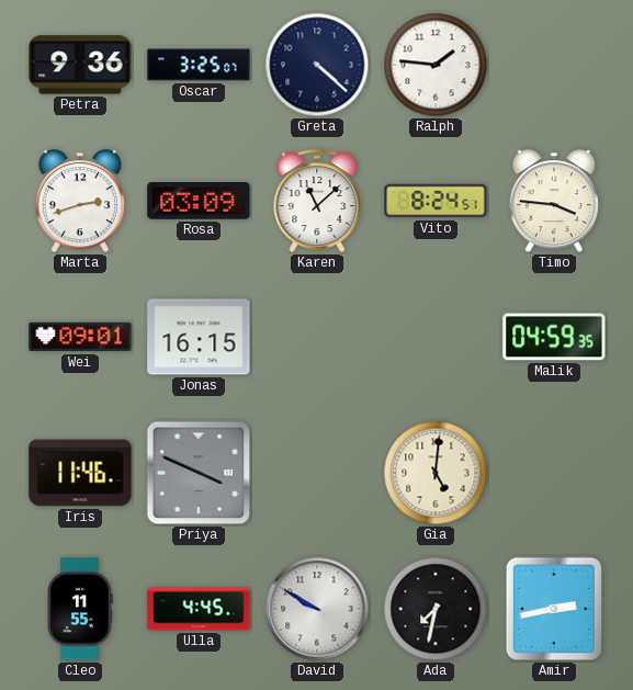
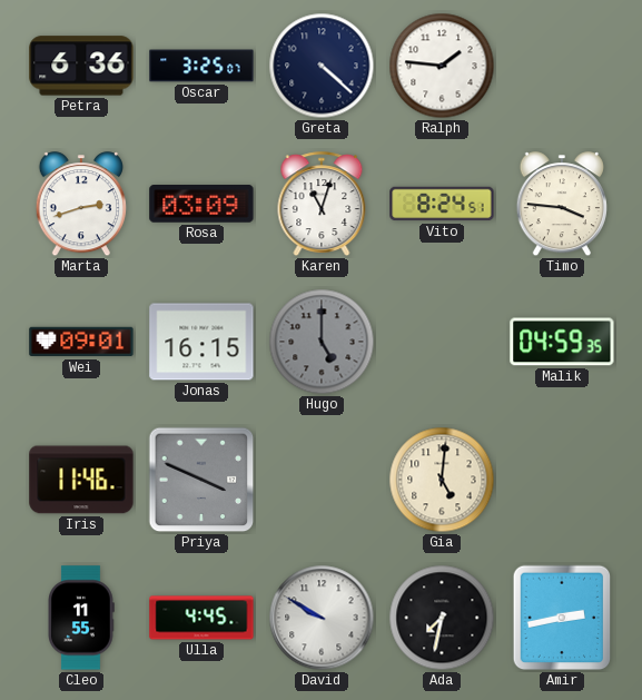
Petra: 9:36 -> 6:36
Karen: 11:08 -> 11:03
Hugo: none -> 5:00
